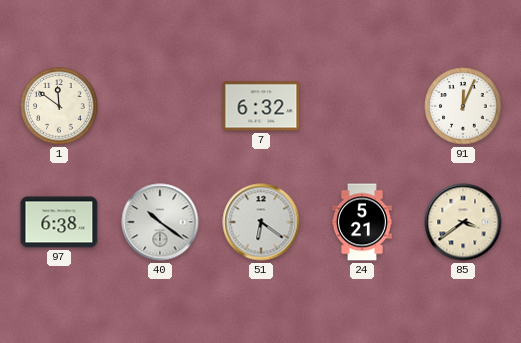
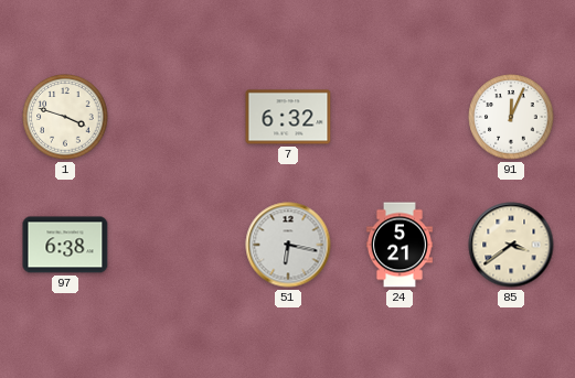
1: 11:51 -> 3:48
40: 10:21 -> none
51: 6:21 -> 6:17
